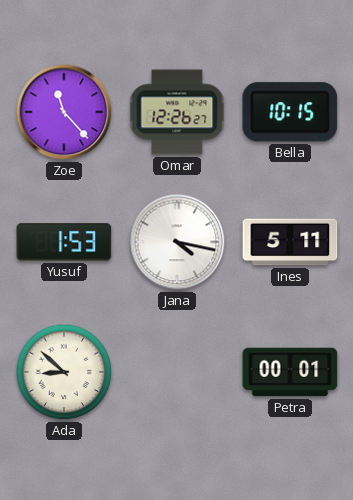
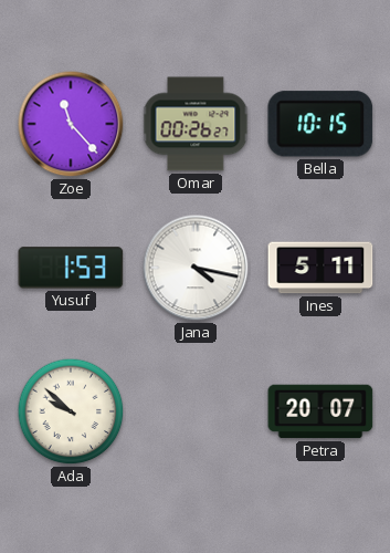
Omar: 12:26 -> 00:26
Ada: 8:52 -> 9:52
Petra: 00:01 -> 20:07
